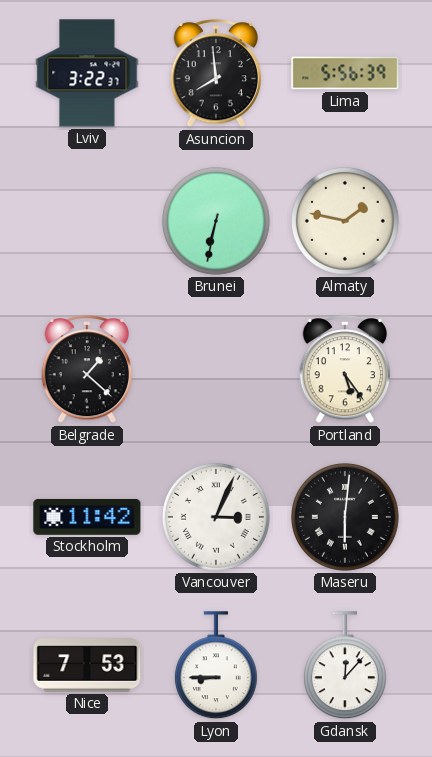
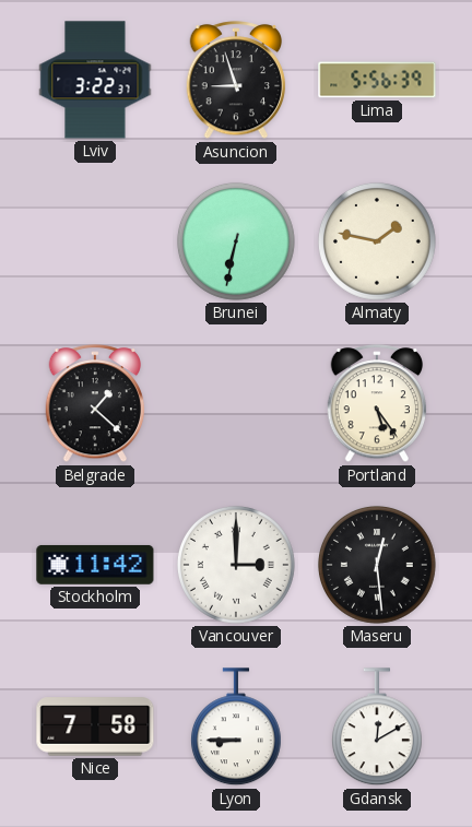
Asuncion: 7:59 -> 8:57
Vancouver: 3:04 -> 3:00
Maseru: 6:01 -> 12:29
Nice: 7:53 -> 7:58
Gdansk: 12:07 -> 12:10
